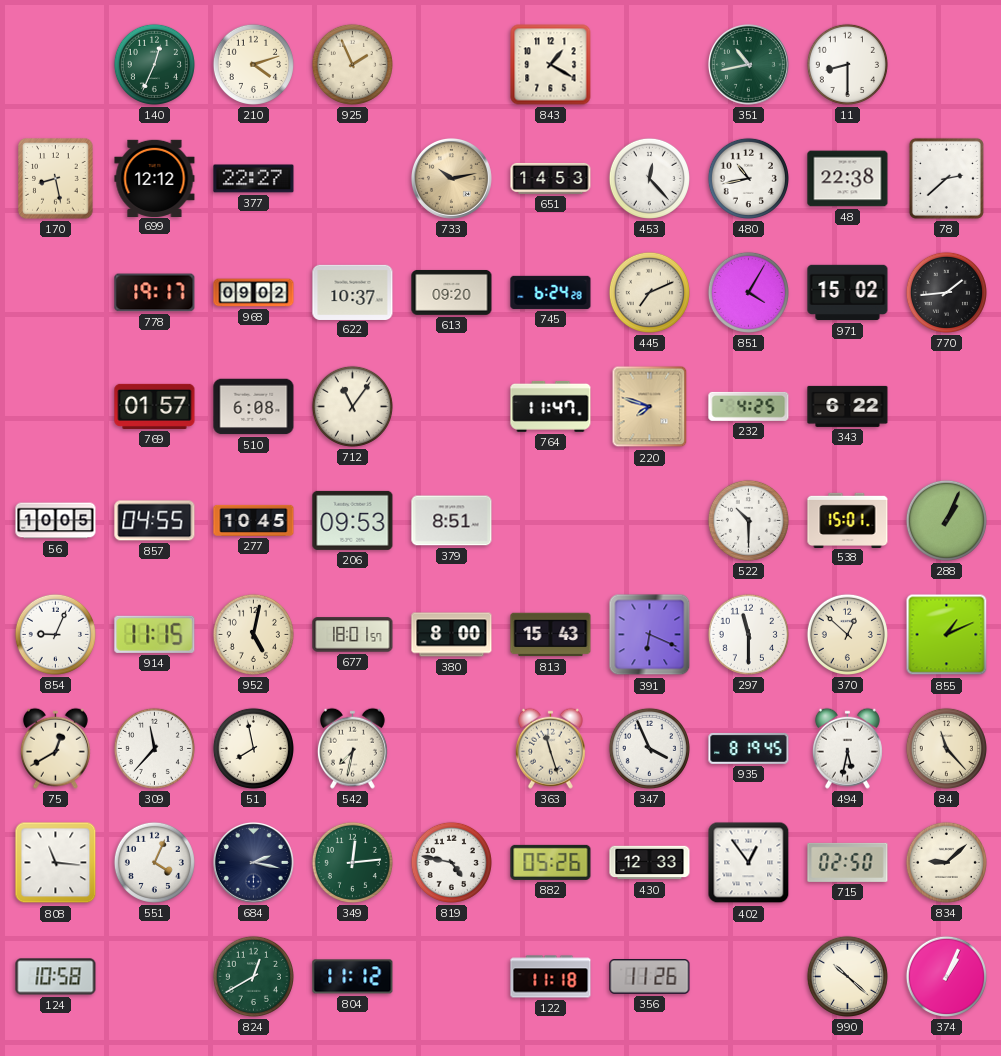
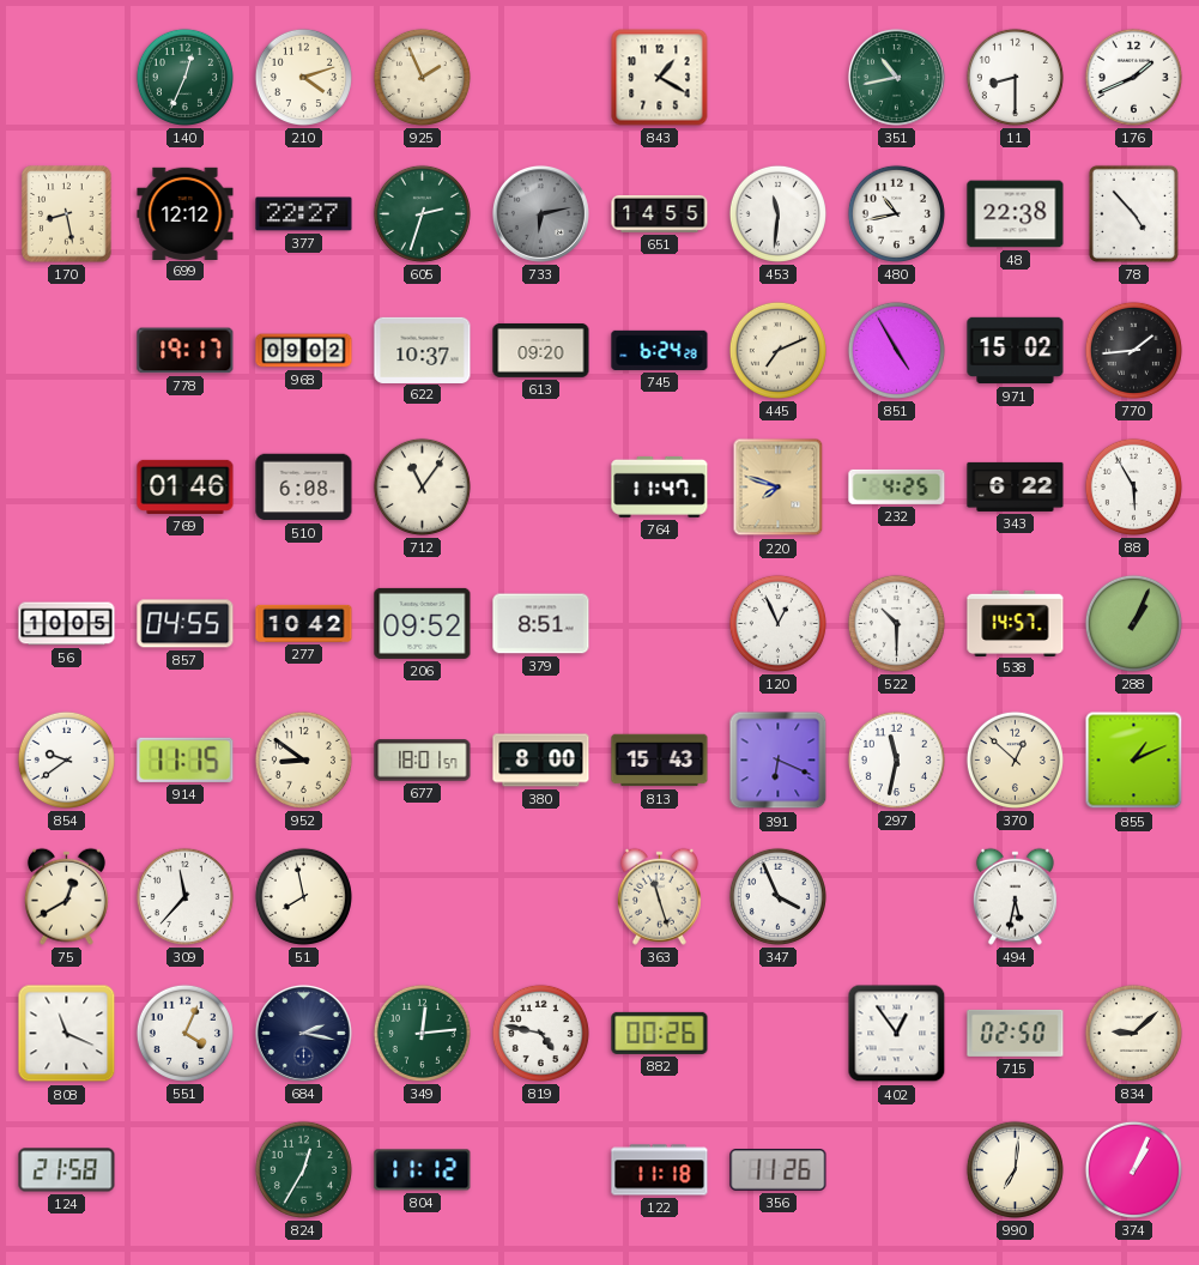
176: none -> 1:41
605: none -> 2:33
733: 10:13 -> 6:13
733 dial: champagne -> grey
651: 14:53 -> 14:55
453: 12:23 -> 11:31
78: 2:38 -> 4:53
851: 4:05 -> 4:55
769: 01:57 -> 01:46
88: none -> 5:55
277: 10:45 -> 10:42
206: 09:53 -> 09:52
120: none -> 12:56
538: 15:01 -> 14:57
854: 9:04 -> 9:39
952: 5:02 -> 8:51
297: 11:30 -> 11:32
542: 7:32 -> none
935: 8:19 -> none
84: 11:23 -> none
808: 11:16 -> 11:19
882: 05:26 -> 00:26
430: 12:33 -> none
124: 10:58 -> 21:58
824: 12:40 -> 12:35
990: 10:22 -> 7:01
